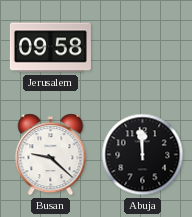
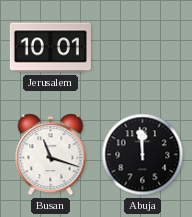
Jerusalem: 09:58 -> 10:01
Busan: 9:22 -> 11:18
